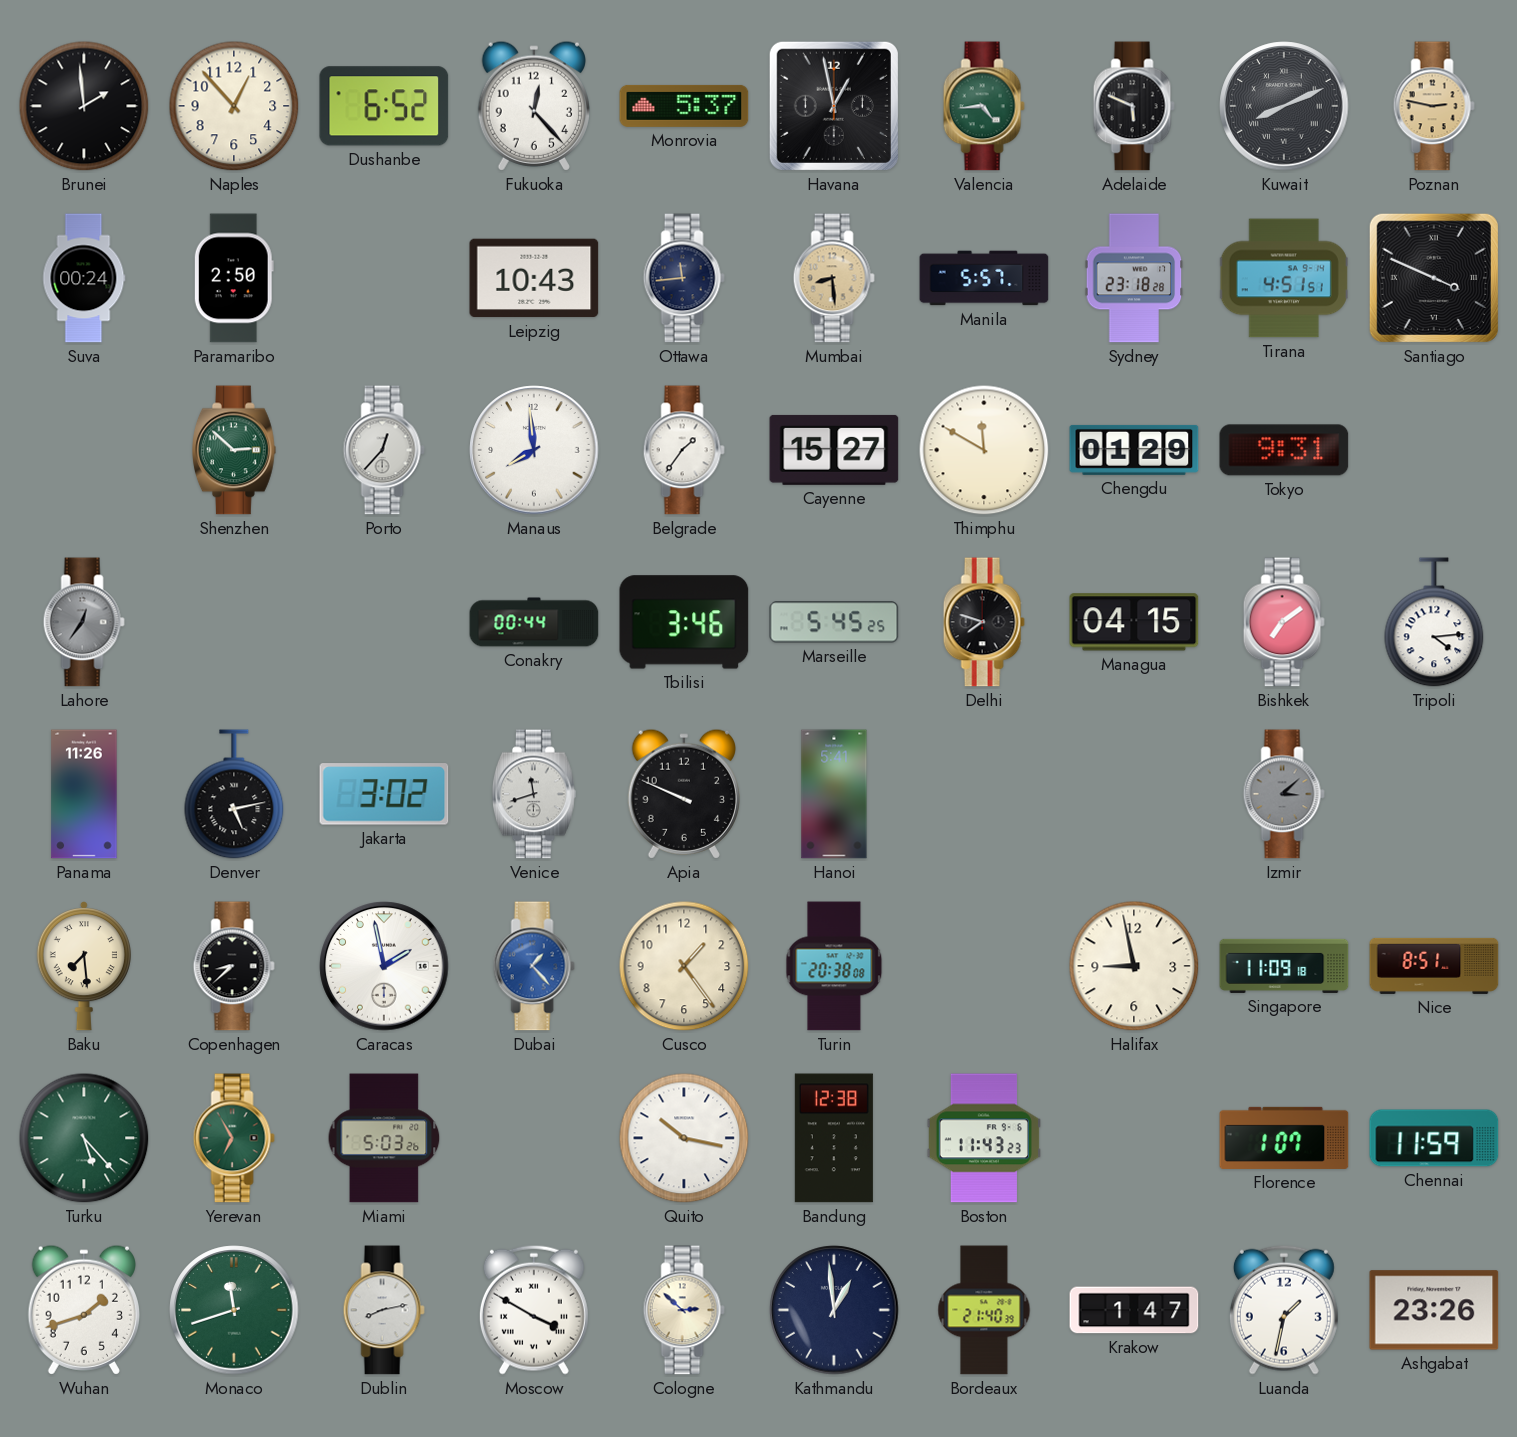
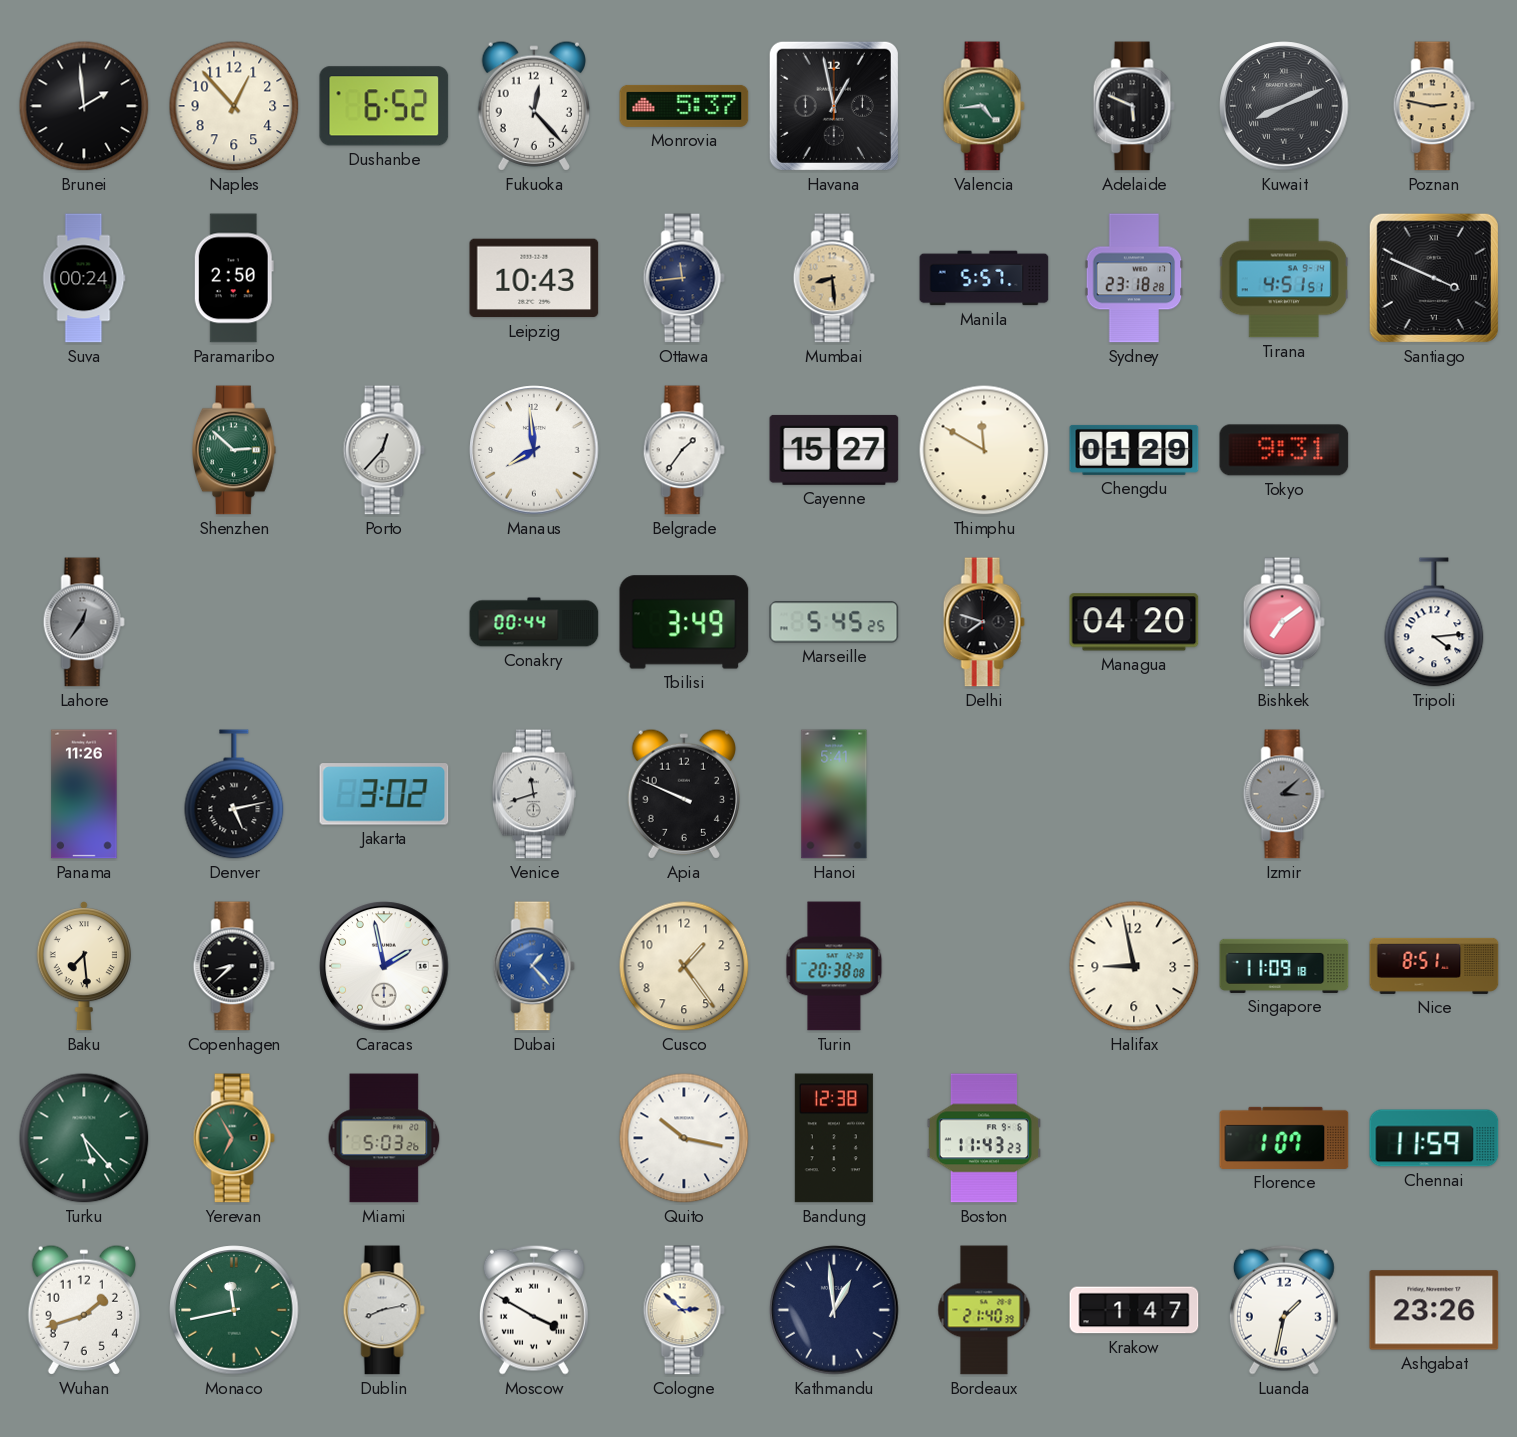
Tbilisi: 3:46 -> 3:49
Managua: 04:15 -> 04:20
Monaco: 11:42 -> 11:43
